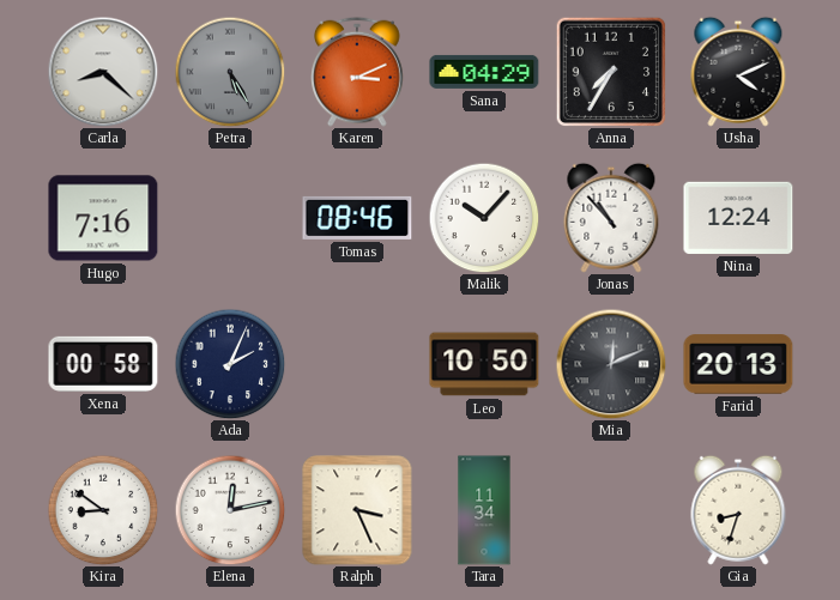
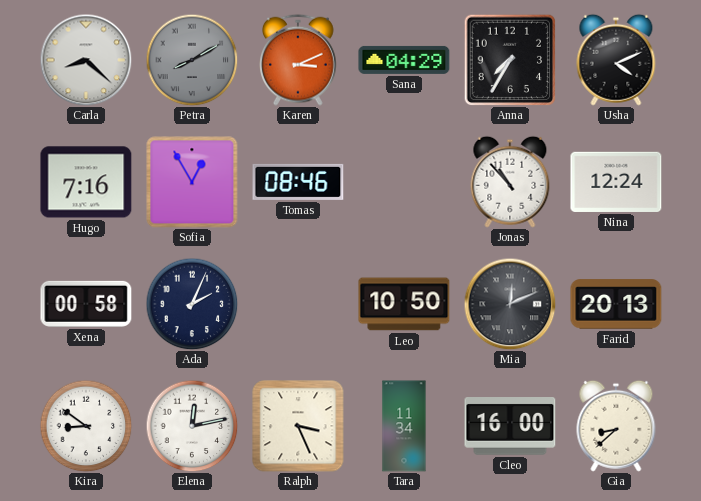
Petra: 5:25 -> 8:10
Sofia: none -> 12:55
Malik: 10:07 -> none
Cleo: none -> 16:00
Gia: 8:33 -> 8:38
